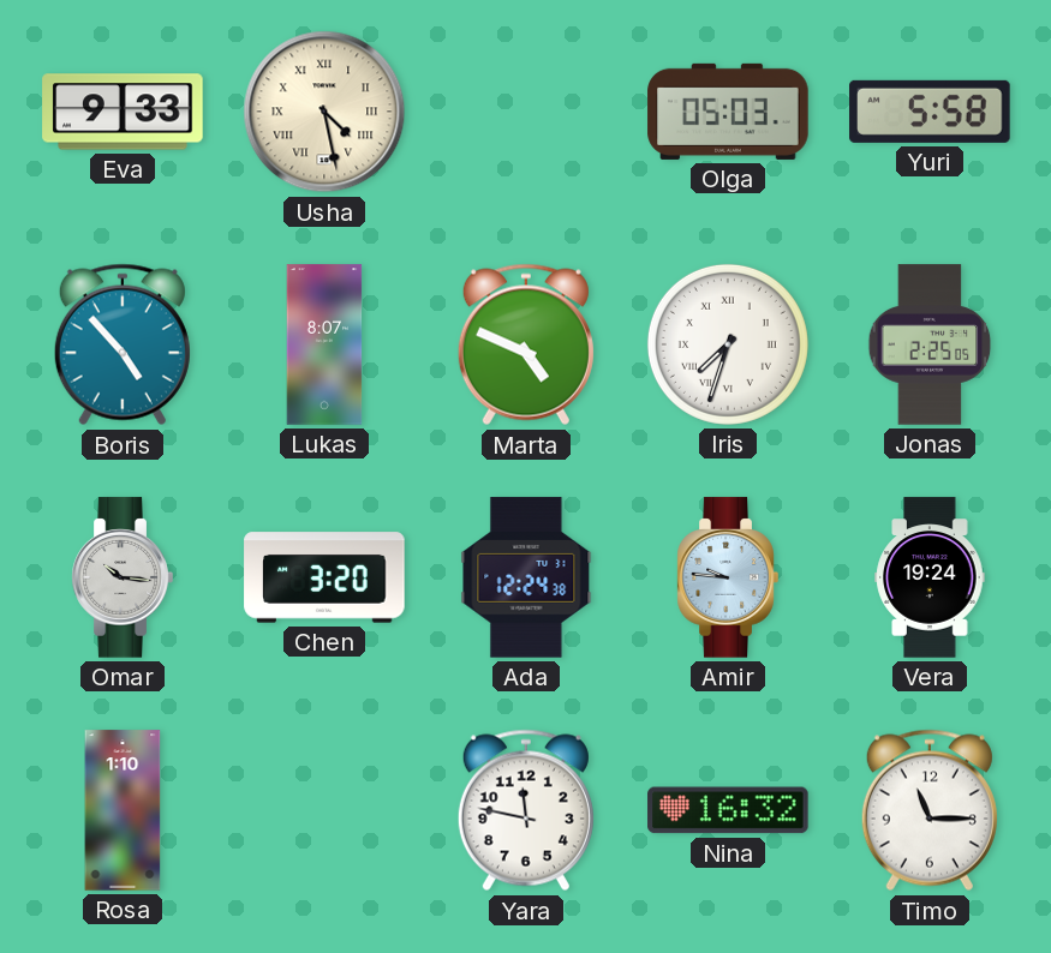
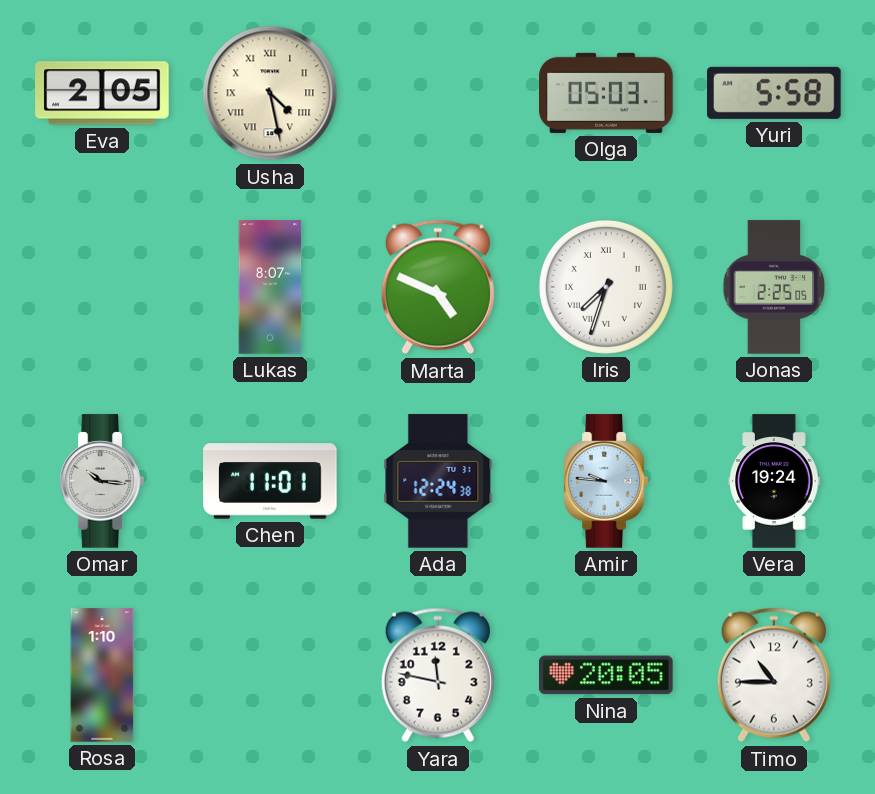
Eva: 9:33 -> 2:05
Boris: 4:53 -> none
Chen: 3:20 -> 11:01
Nina: 16:32 -> 20:05
Timo: 11:15 -> 10:45
